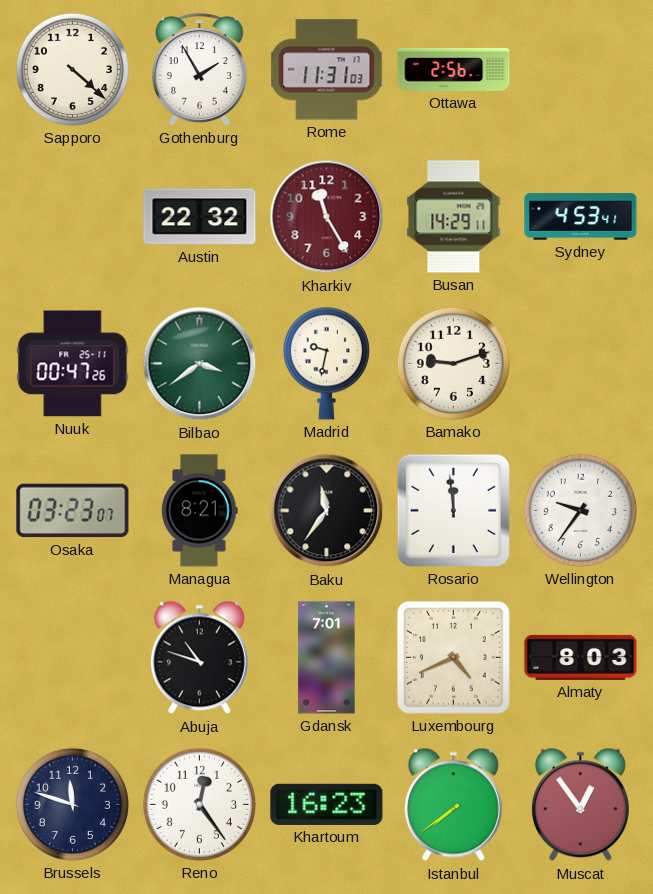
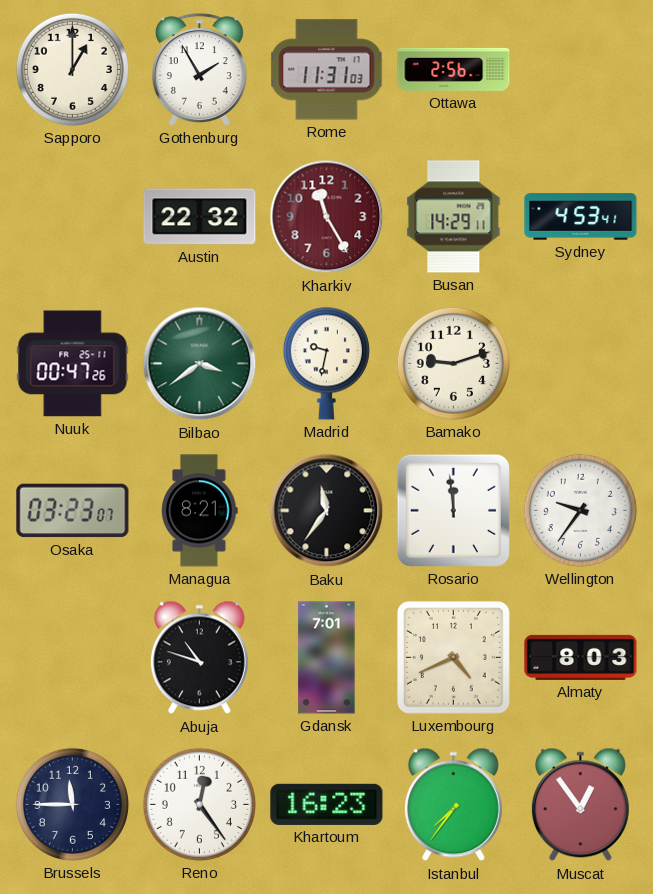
Sapporo: 4:22 -> 1:00
Brussels: 11:48 -> 11:45
Istanbul: 7:39 -> 7:36
